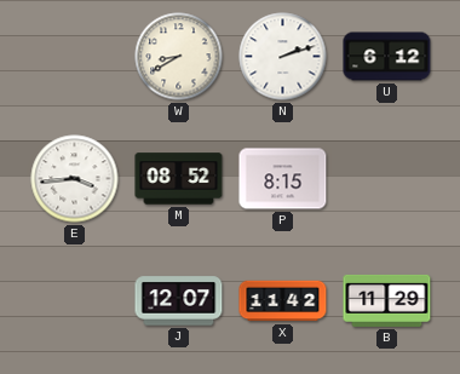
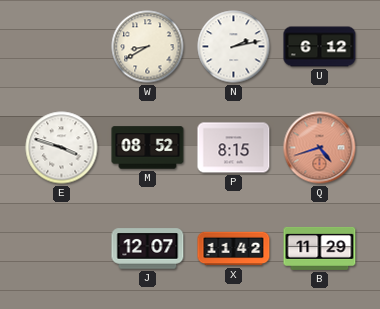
N: 2:12 -> 2:13
E: 3:44 -> 3:48
Q: none -> 4:42
